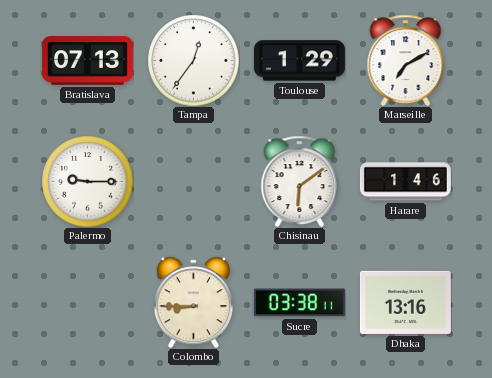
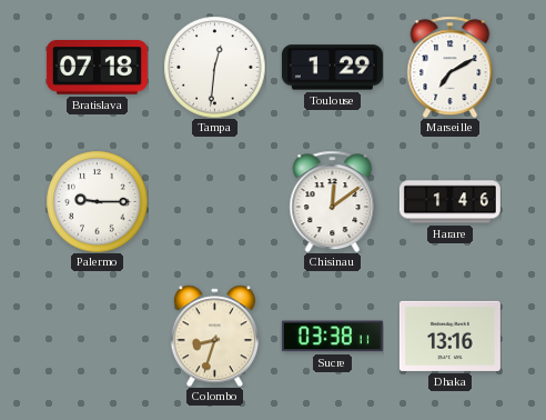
Bratislava: 07:13 -> 07:18
Tampa: 12:36 -> 12:31
Chisinau: 6:09 -> 12:09
Colombo: 8:45 -> 8:33
